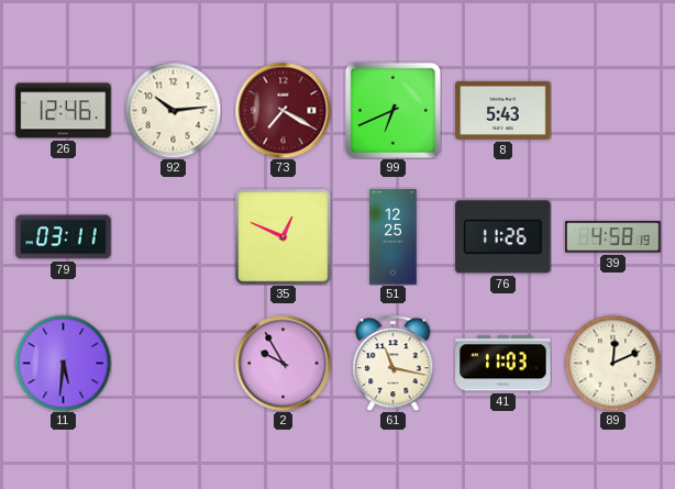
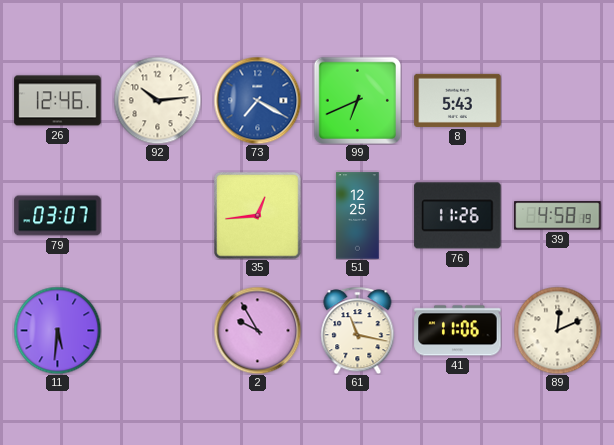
73 dial: burgundy -> blue
79: 03:11 -> 03:07
35: 12:49 -> 12:44
41: 11:03 -> 11:06
